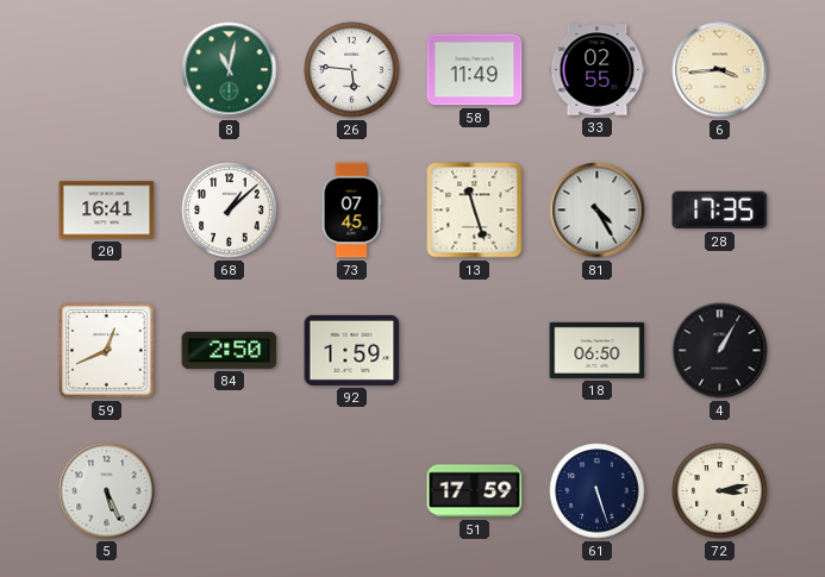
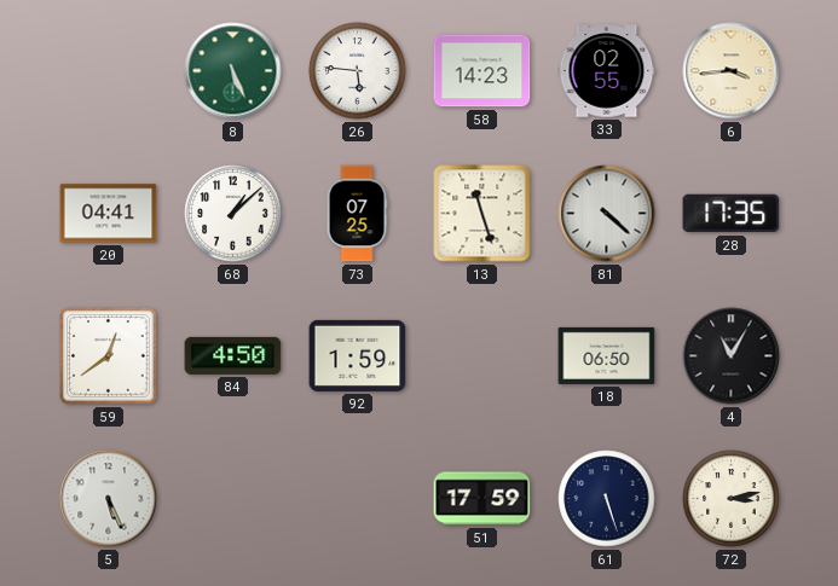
8: 11:02 -> 5:26
58: 11:49 -> 14:23
20: 16:41 -> 04:41
73: 07:45 -> 07:25
81: 4:25 -> 4:22
59: 12:41 -> 12:39
84: 2:50 -> 4:50
4: 1:05 -> 11:05
